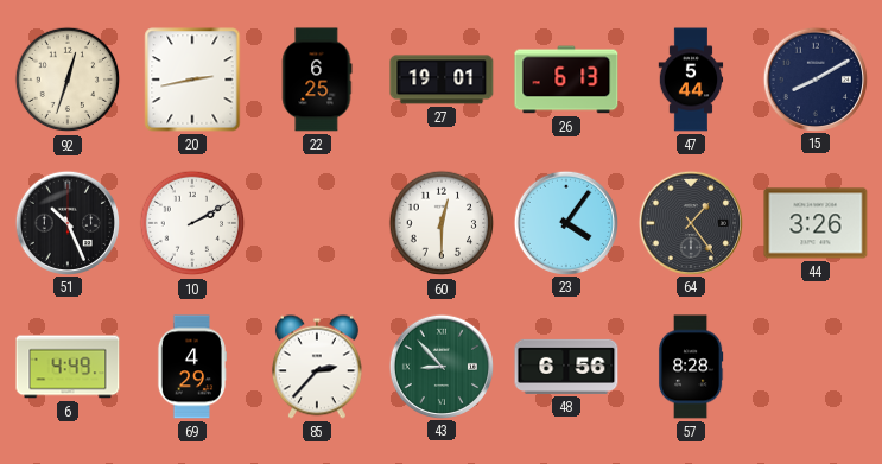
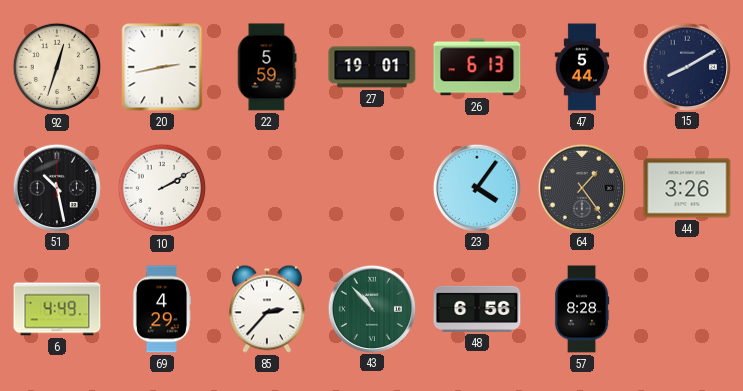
22: 6:25 -> 5:59
51: 10:26 -> 10:28
60: 12:30 -> none
43: 8:53 -> 10:53
